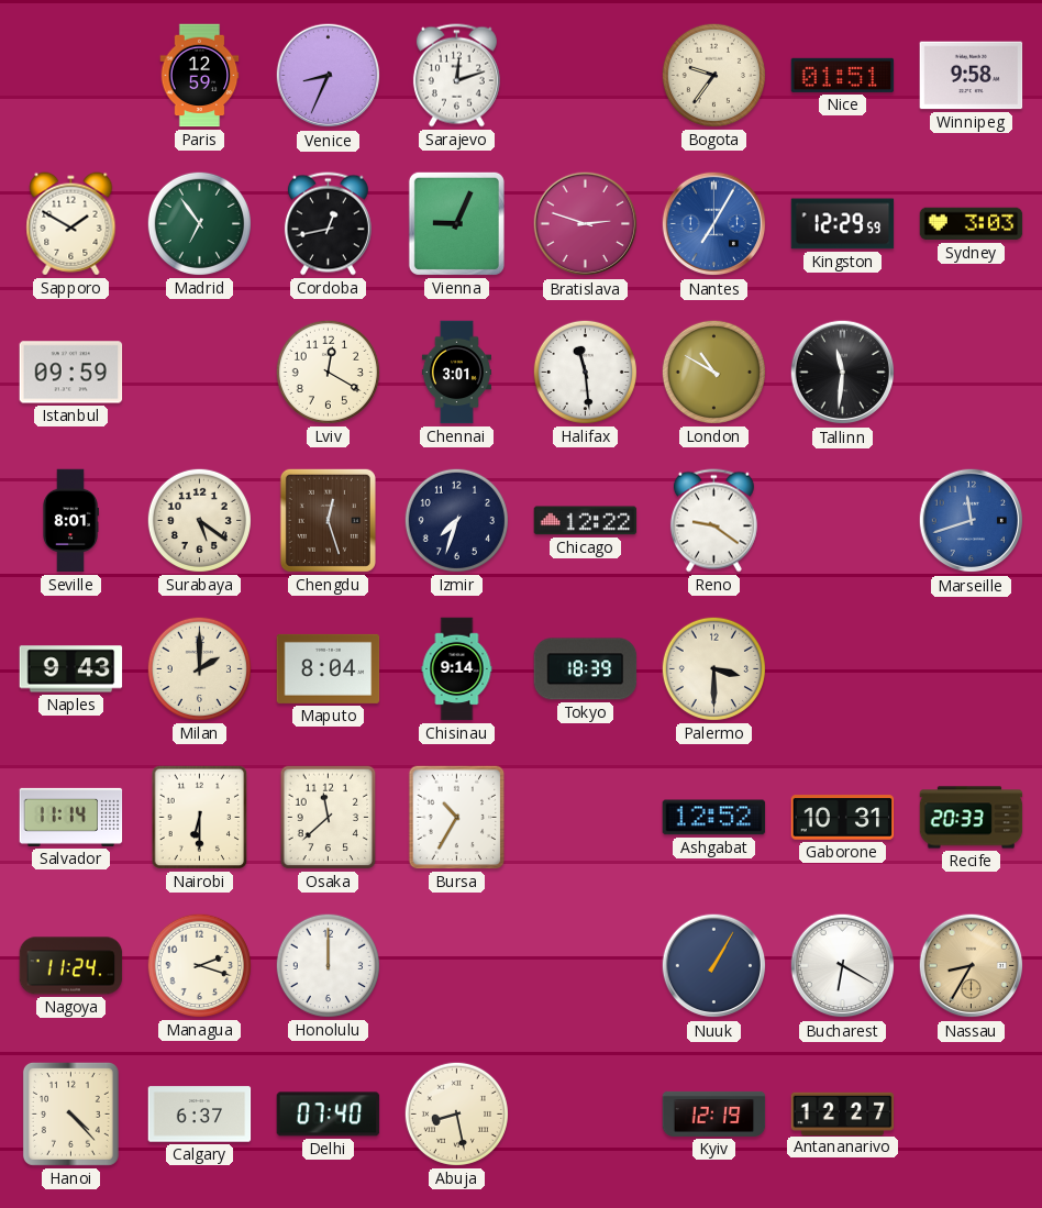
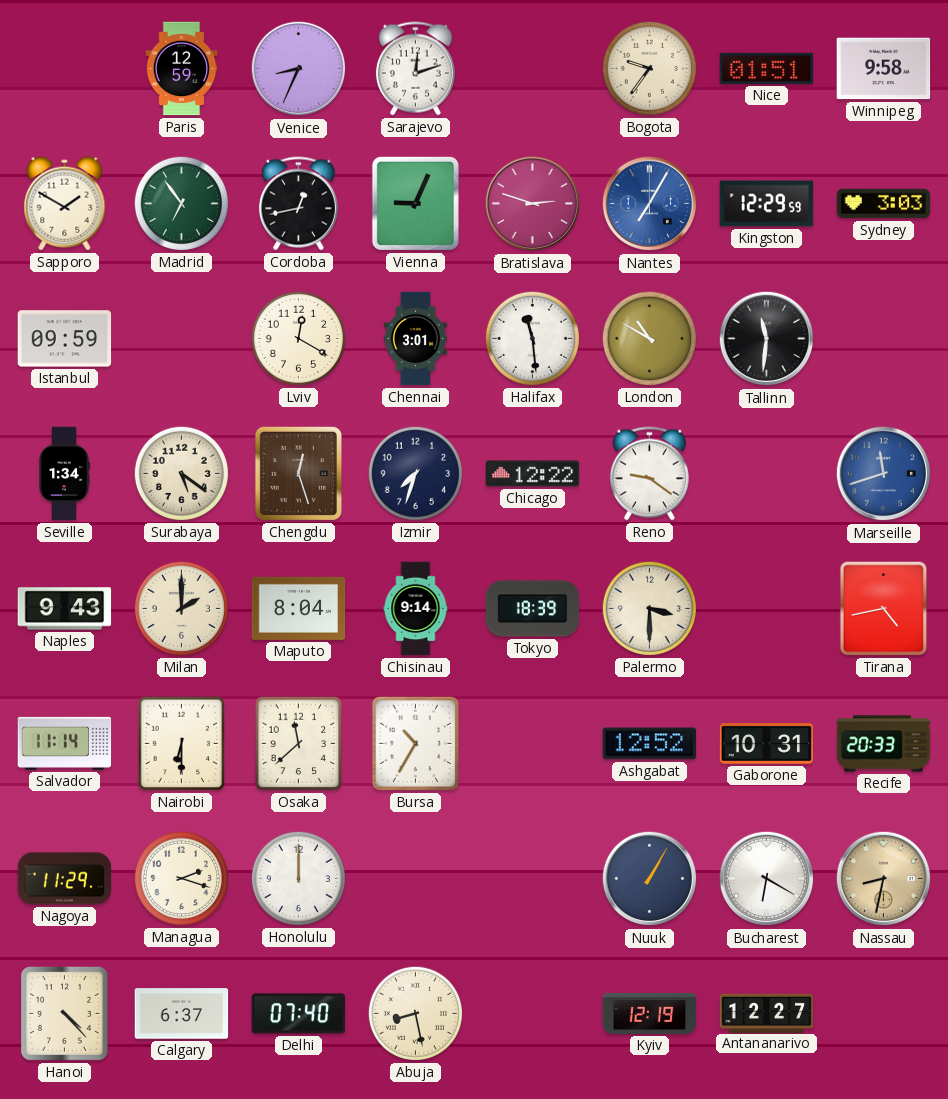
Seville: 8:01 -> 1:34
Tirana: none -> 4:43
Nagoya: 11:24 -> 11:29
Nassau: 8:35 -> 8:32
